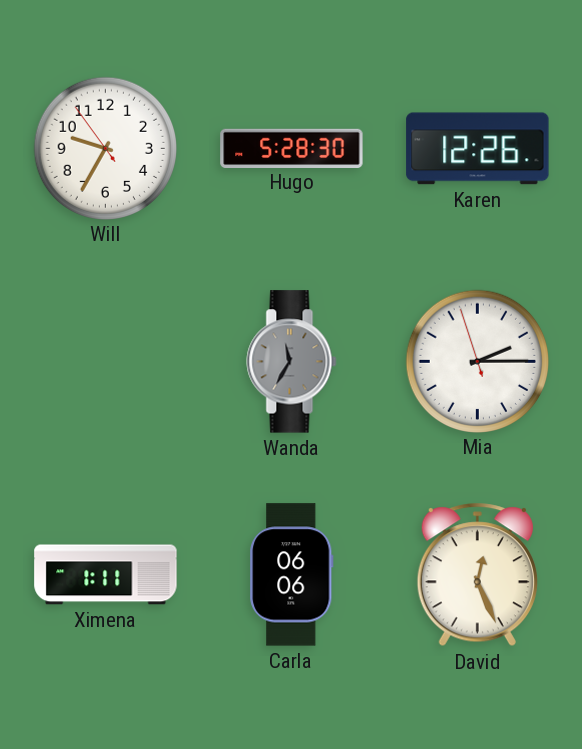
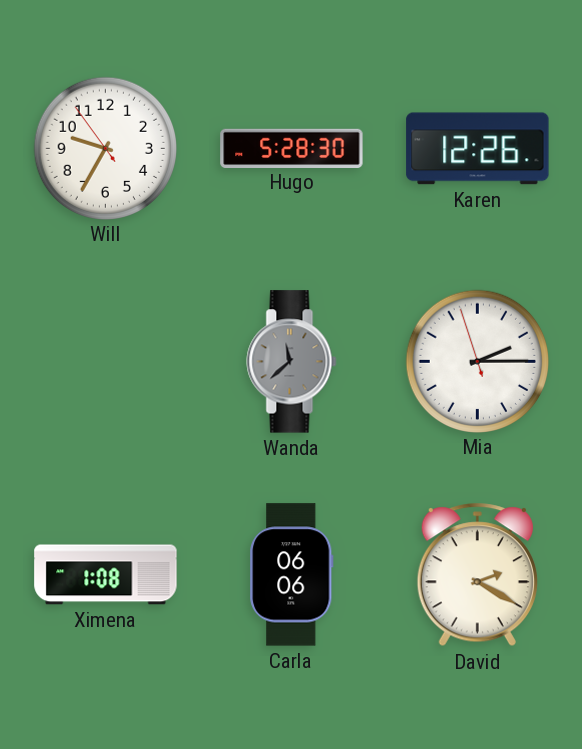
Wanda: 11:35 -> 11:38
Ximena: 1:11 -> 1:08
David: 12:26 -> 2:20
